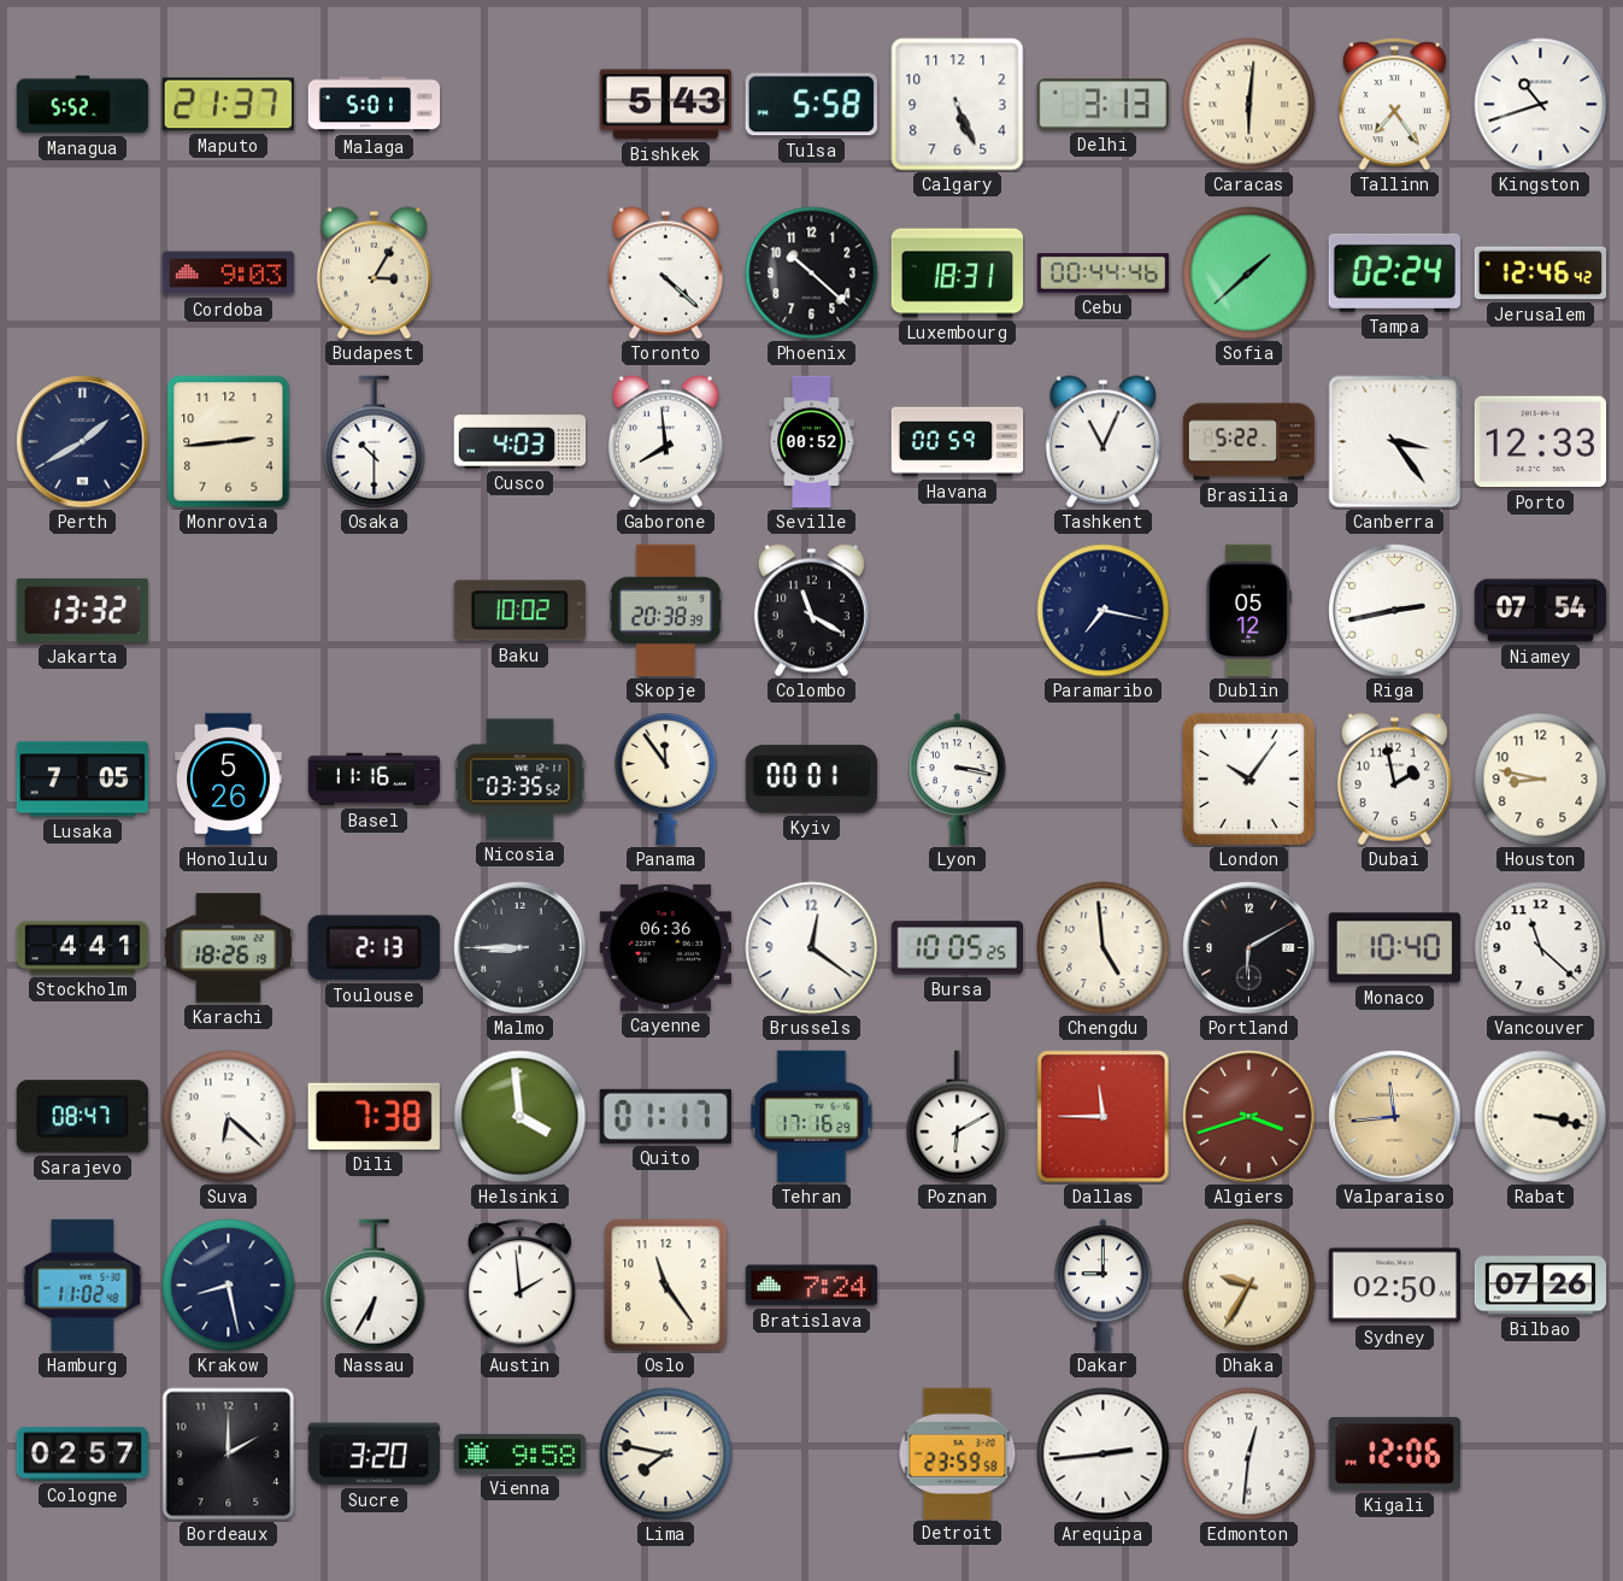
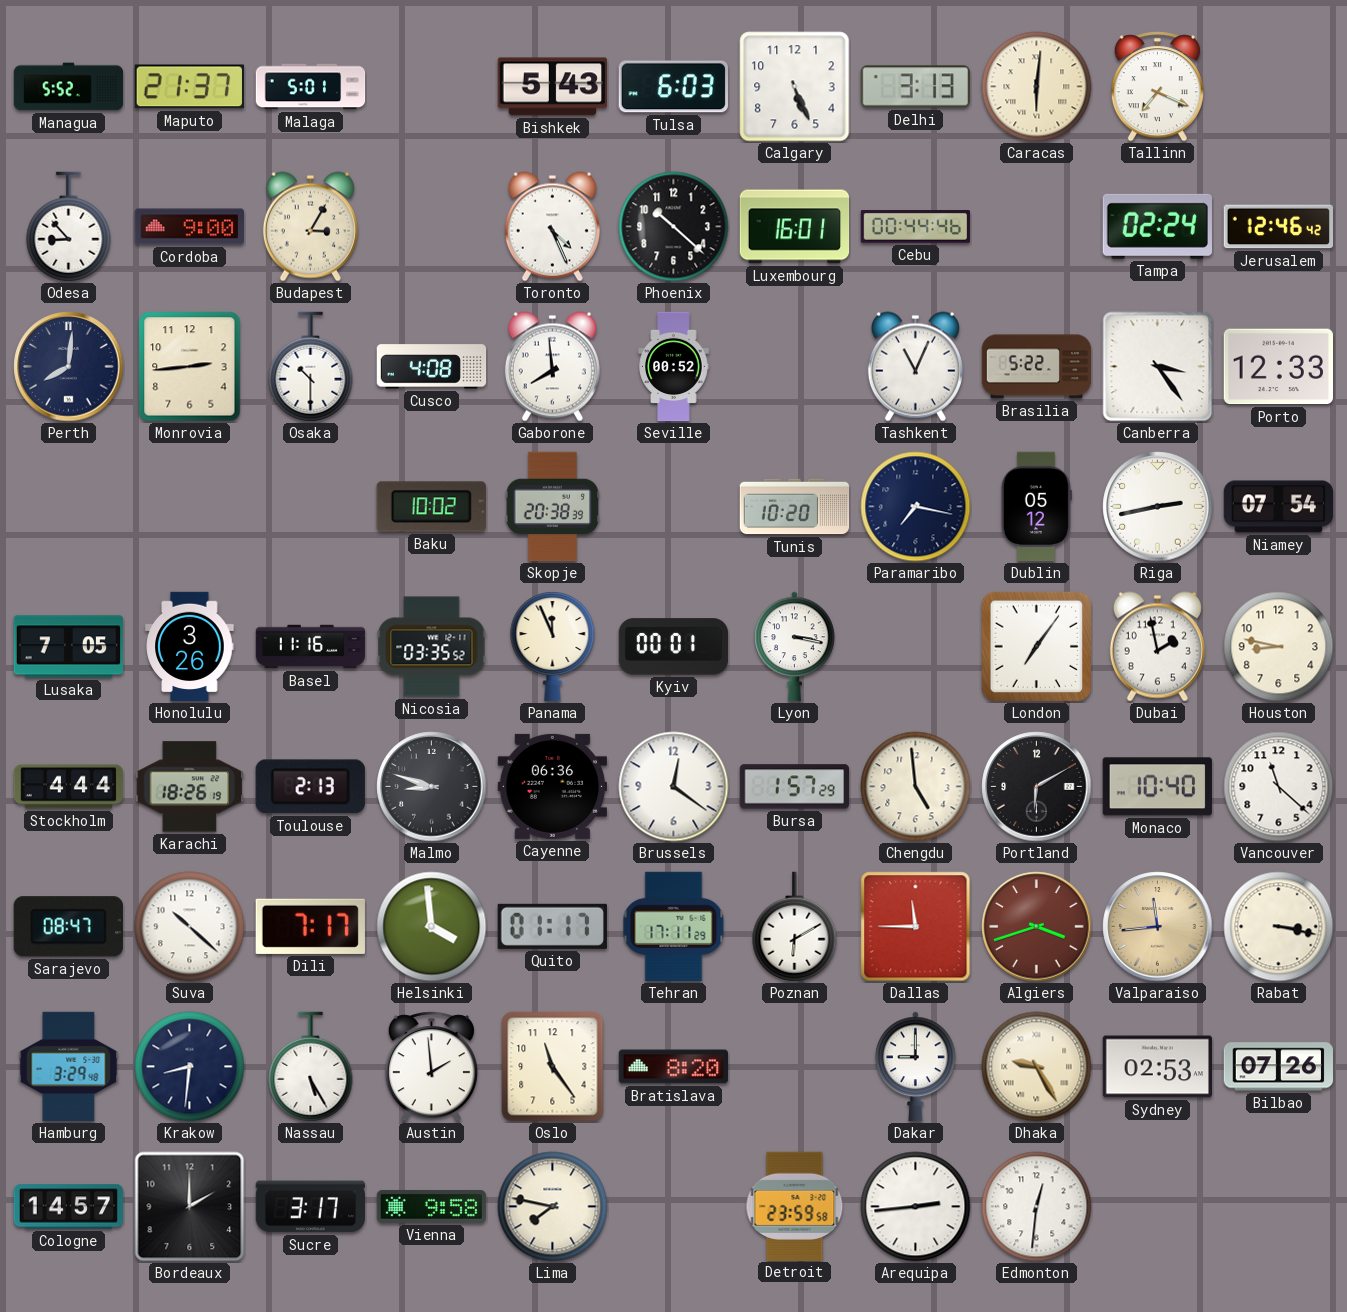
Tulsa: 5:58 -> 6:03
Tallinn: 7:24 -> 7:19
Kingston: 10:42 -> none
Odesa: none -> 8:53
Cordoba: 9:03 -> 9:00
Toronto: 4:22 -> 4:26
Luxembourg: 18:31 -> 16:01
Sofia: 1:38 -> none
Perth: 1:40 -> 8:01
Cusco: 4:03 -> 4:08
Havana: 00:59 -> none
Jakarta: 13:32 -> none
Colombo: 11:20 -> none
Tunis: none -> 10:20
Honolulu: 5:26 -> 3:26
Panama: 11:54 -> 11:56
London: 10:06 -> 7:06
Stockholm: 4:41 -> 4:44
Malmo: 8:45 -> 8:48
Bursa: 10:05 -> 1:57
Suva: 6:22 -> 10:22
Dili: 7:38 -> 7:17
Tehran: 17:16 -> 17:11
Hamburg: 11:02 -> 3:29
Krakow: 8:28 -> 8:31
Nassau: 6:35 -> 5:25
Bratislava: 7:24 -> 8:20
Dhaka: 9:35 -> 9:25
Sydney: 02:50 -> 02:53
Cologne: 02:57 -> 14:57
Sucre: 3:20 -> 3:17
Kigali: 12:06 -> none
